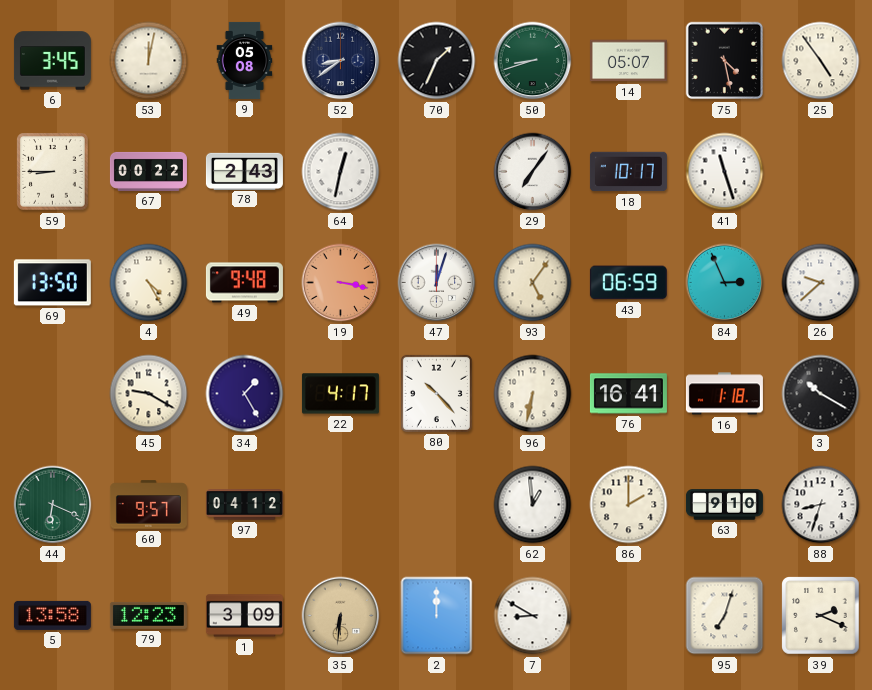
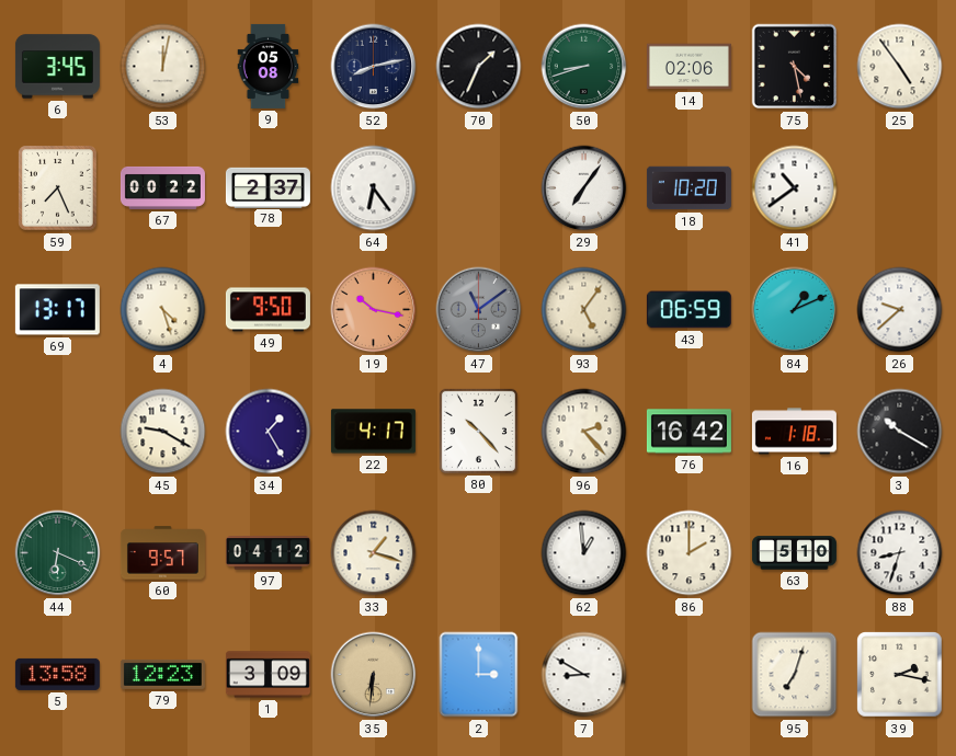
52: 8:39 -> 8:13
14: 05:07 -> 02:06
59: 8:45 -> 7:26
78: 2:43 -> 2:37
64: 12:32 -> 6:24
18: 10:17 -> 10:20
41: 11:27 -> 10:39
69: 13:50 -> 13:17
4: 4:25 -> 4:27
49: 9:48 -> 9:50
19: 3:17 -> 10:17
47: 12:03 -> 11:09
47 dial: white -> grey
84: 2:56 -> 1:11
96: 6:32 -> 2:23
76: 16:41 -> 16:42
33: none -> 1:18
63: 9:10 -> 5:10
2: 12:00 -> 3:00
39: 2:19 -> 2:17
